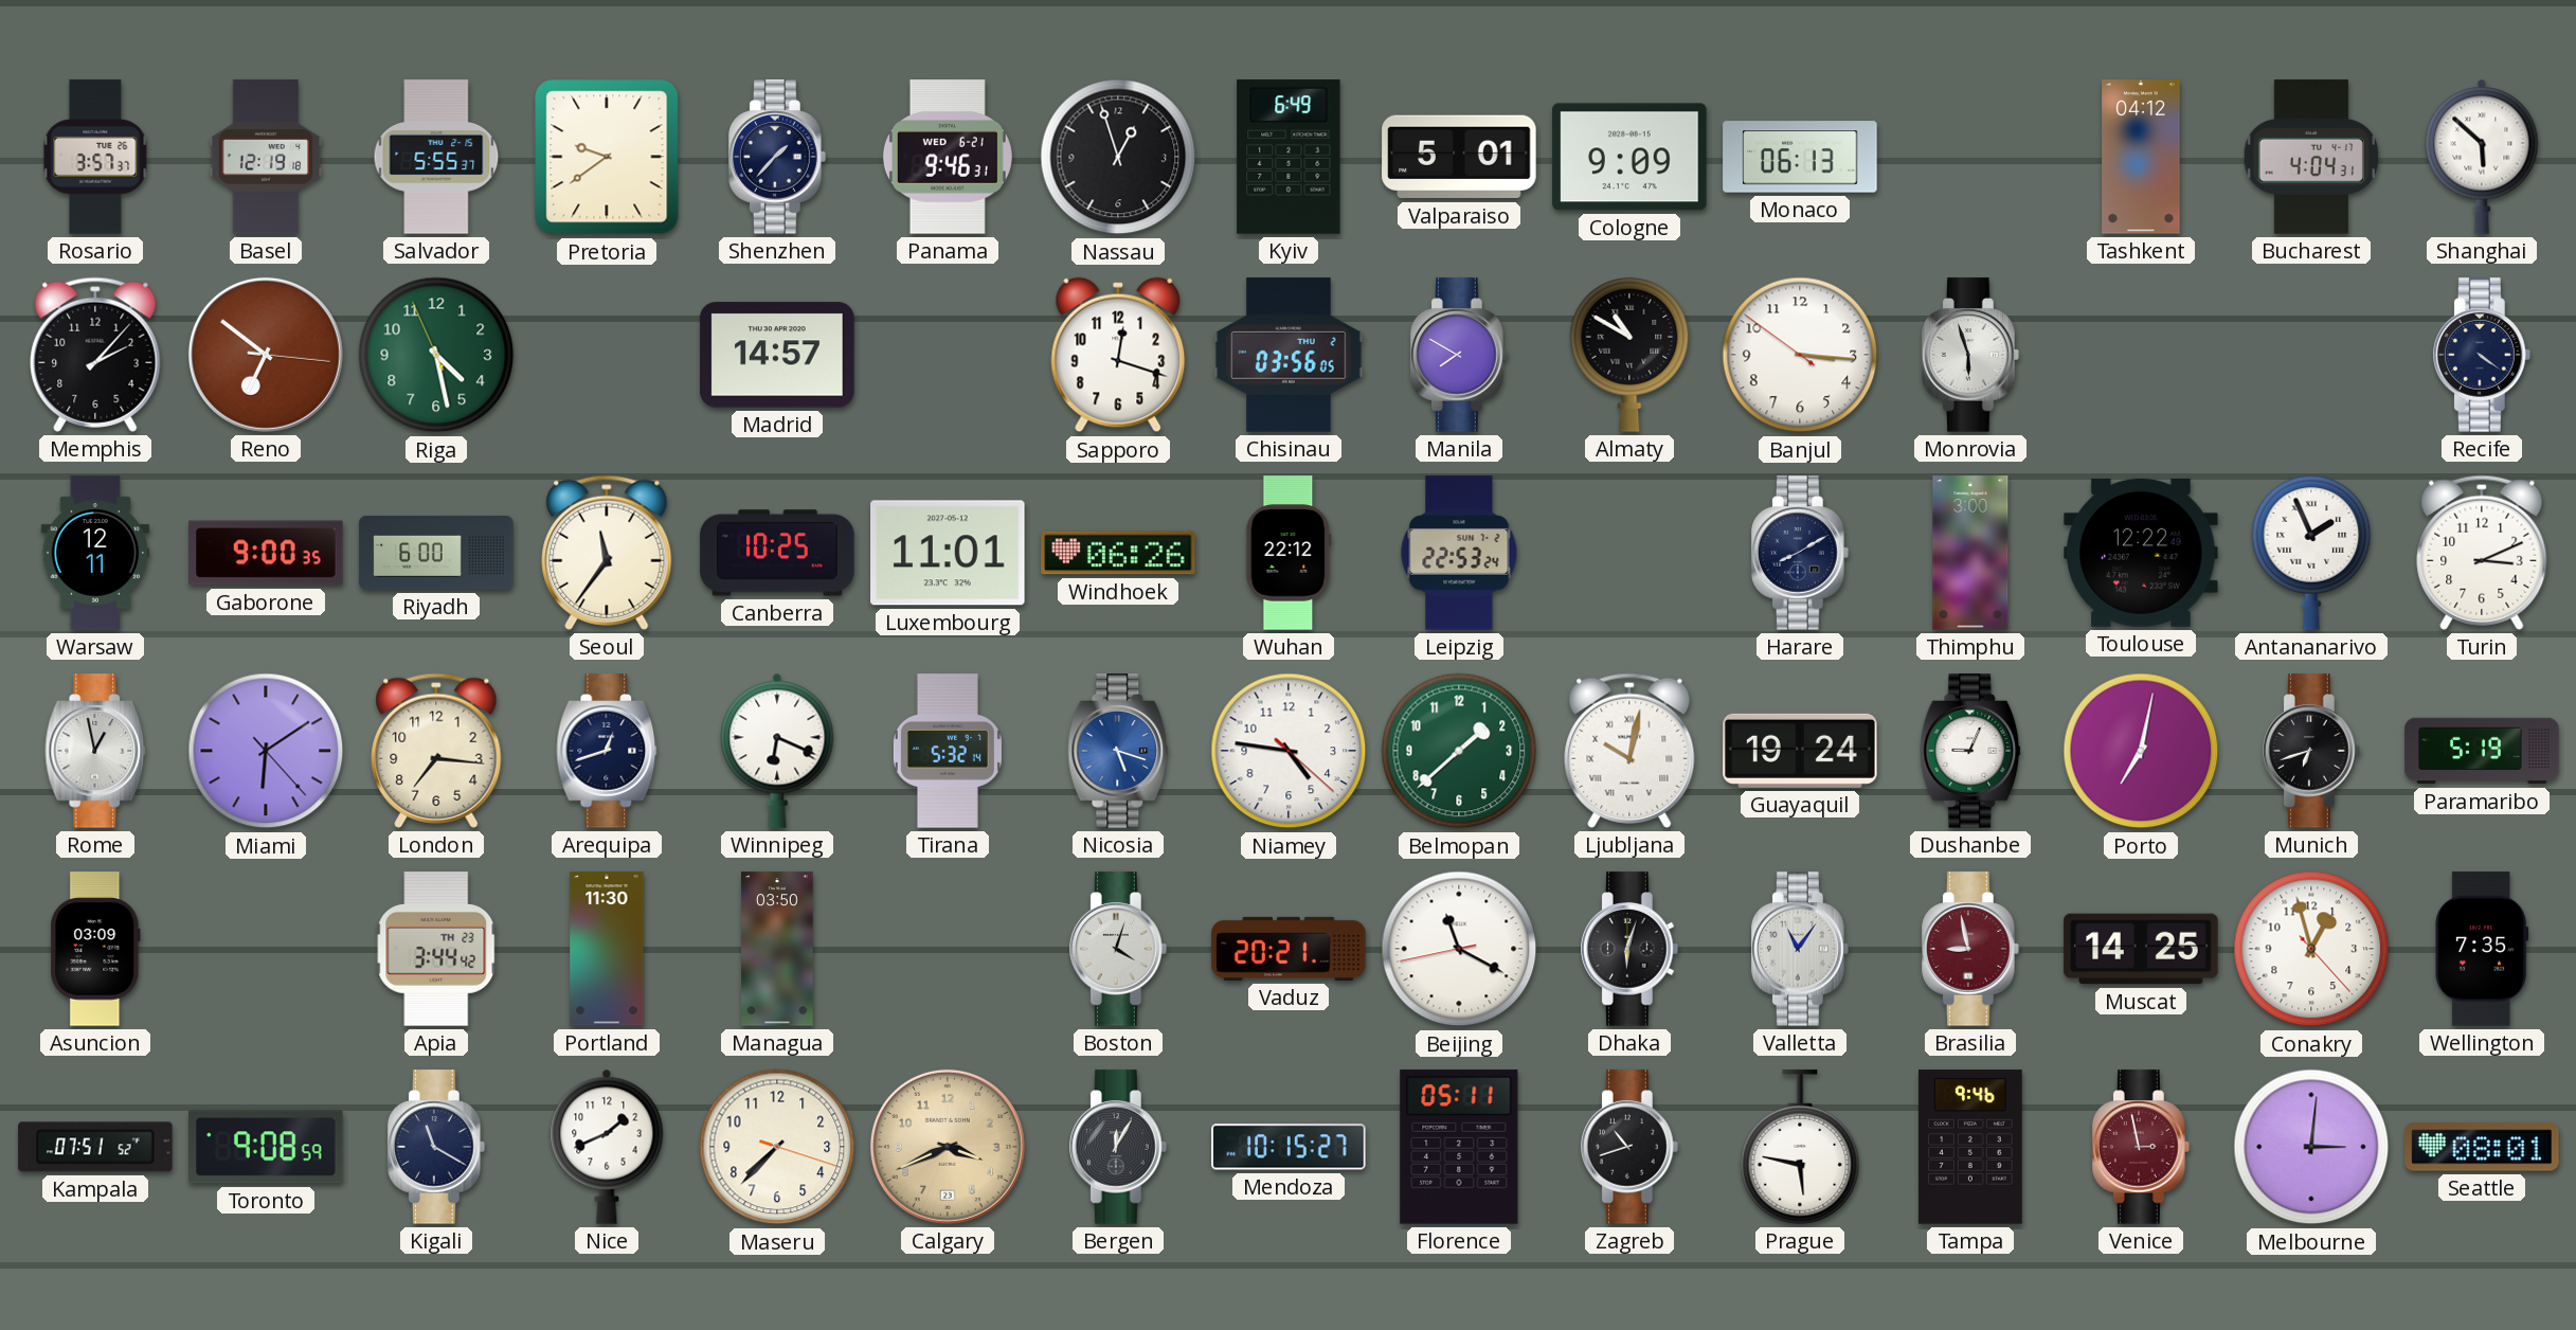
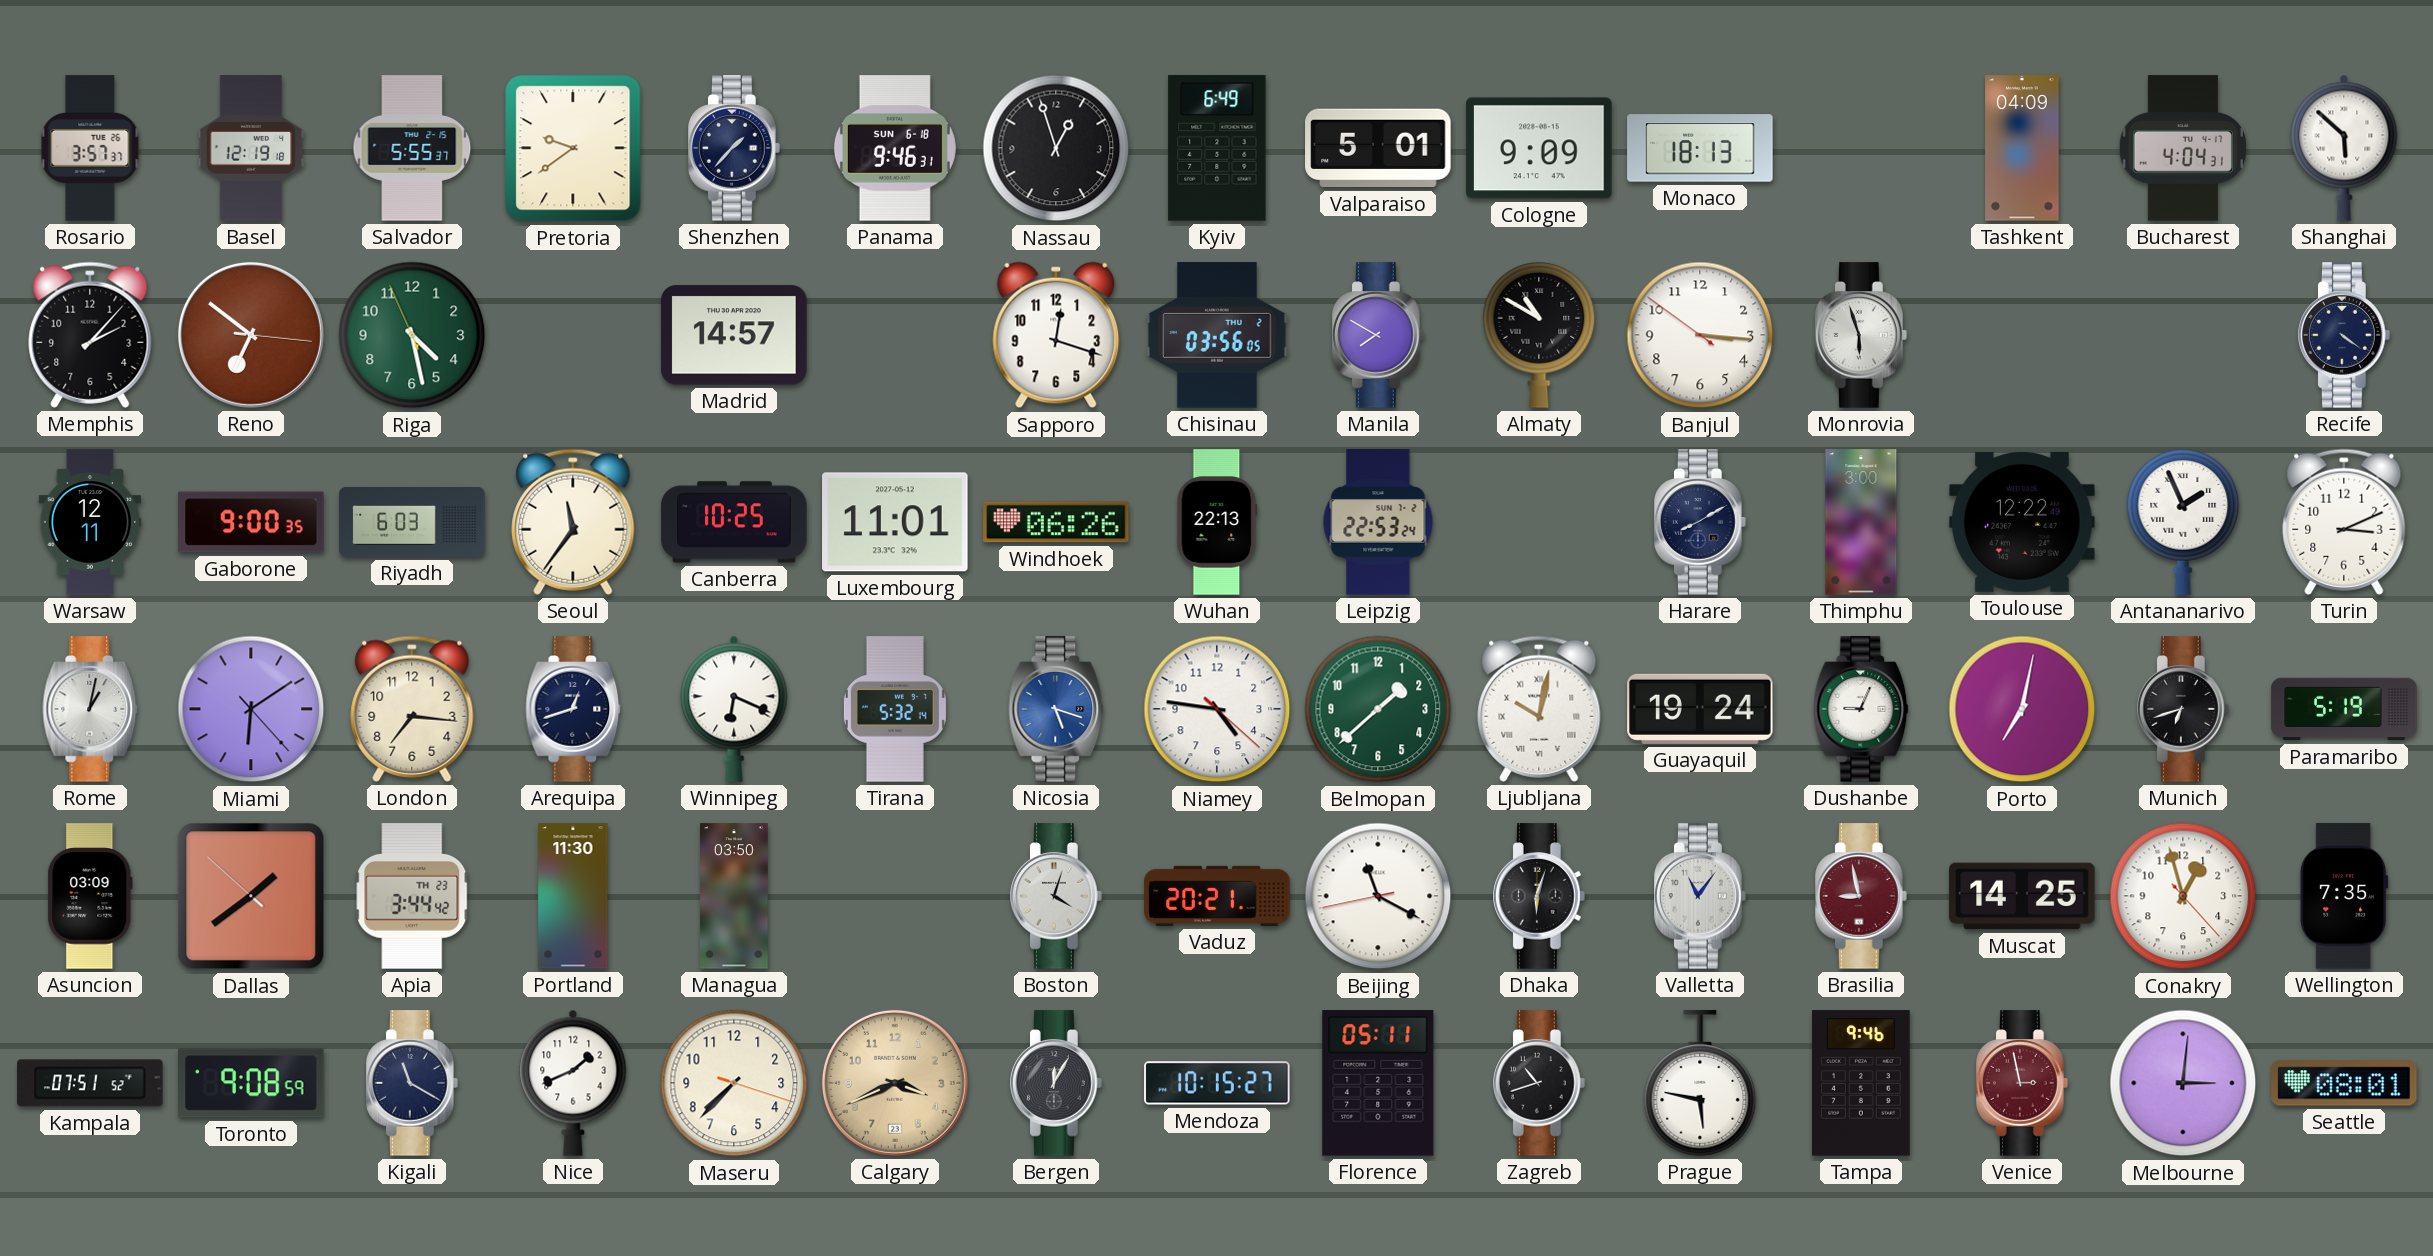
Panama date: WED 6-21 -> SUN 6-18
Monaco: 06:13 -> 18:13
Tashkent: 04:12 -> 04:09
Riyadh: 6:00 -> 6:03
Wuhan: 22:12 -> 22:13
Rome: 12:58 -> 1:02
Dallas: none -> 1:38
